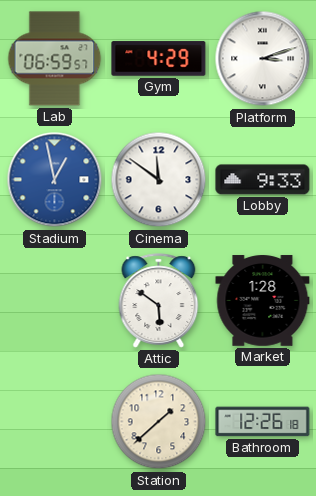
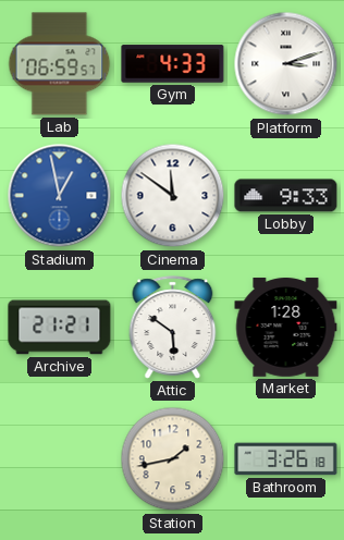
Gym: 4:29 -> 4:33
Archive: none -> 21:21
Station: 1:38 -> 1:43
Bathroom: 12:26 -> 3:26
